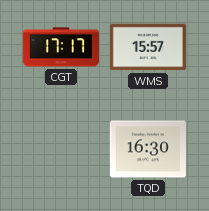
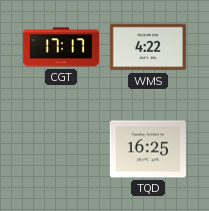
WMS: 15:57 -> 4:22
TQD: 16:30 -> 16:25
